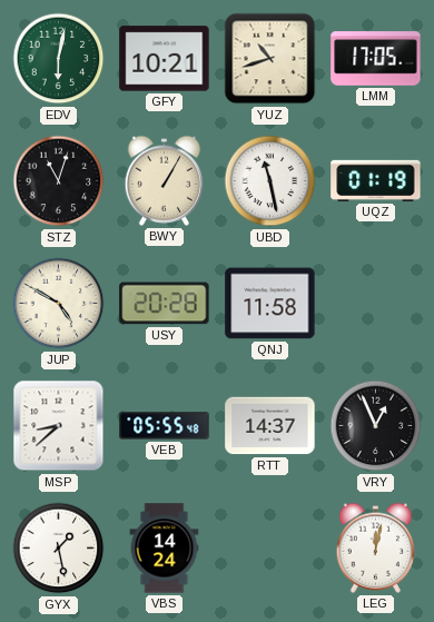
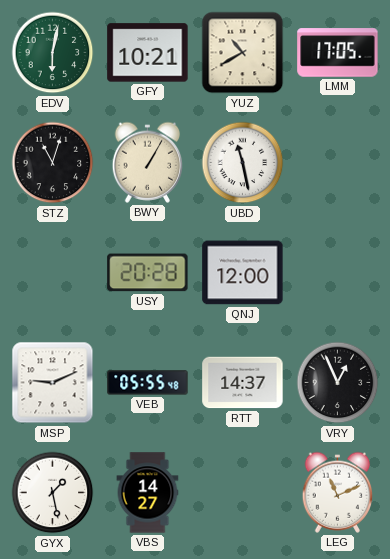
YUZ: 10:42 -> 10:40
UQZ: 01:19 -> none
JUP: 4:50 -> none
QNJ: 11:58 -> 12:00
MSP: 8:38 -> 9:11
VBS: 14:24 -> 14:27
LEG: 12:02 -> 11:11
